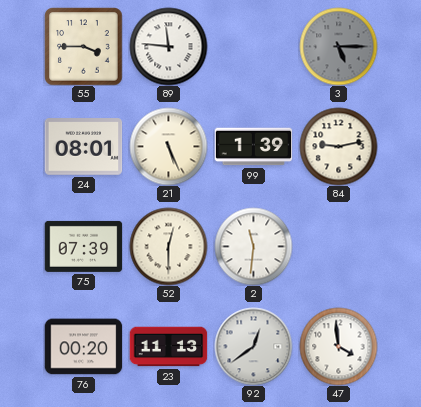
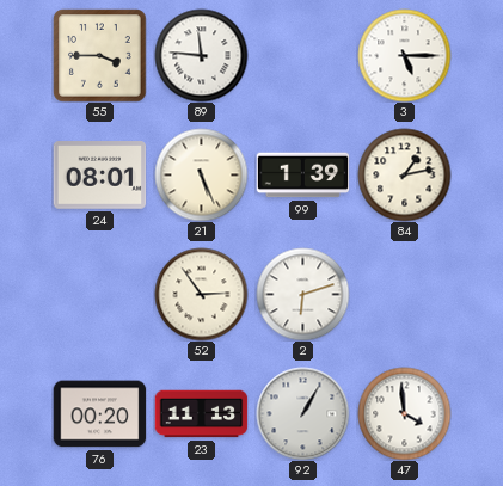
3 dial: grey -> white
84: 9:13 -> 1:13
75: 07:39 -> none
52: 12:30 -> 2:54
2: 11:31 -> 6:12
92: 12:39 -> 1:05
